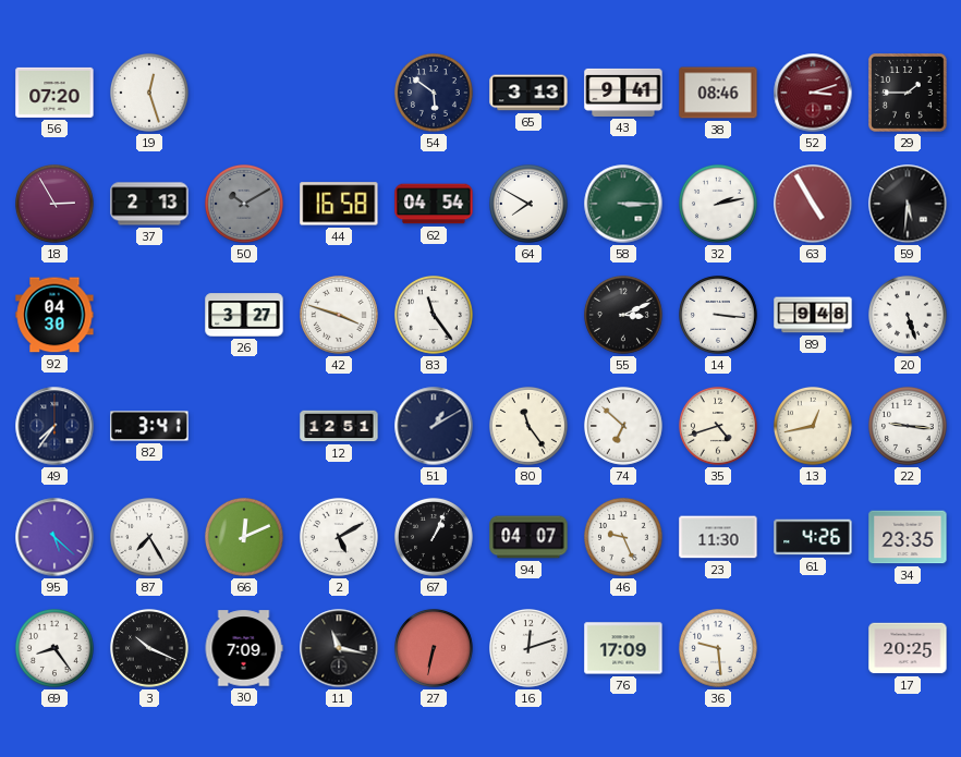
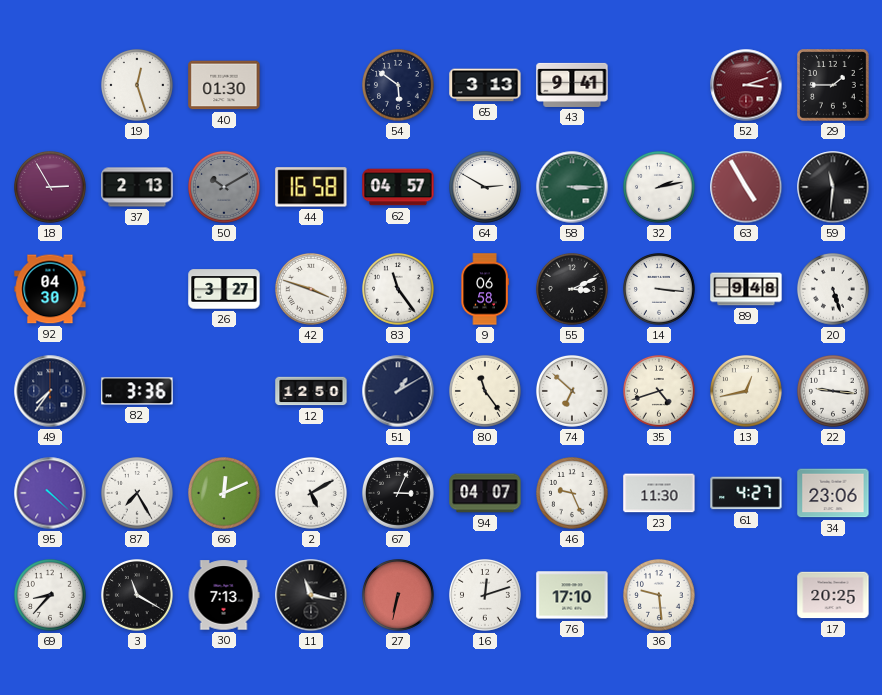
56: 07:20 -> none
40: none -> 01:30
38: 08:46 -> none
62: 04:54 -> 04:57
64: 7:50 -> 2:50
59: 5:31 -> 11:31
9: none -> 06:58
82: 3:41 -> 3:36
12: 12:51 -> 12:50
95: 5:22 -> 4:22
67: 1:04 -> 3:04
61: 4:26 -> 4:27
34: 23:35 -> 23:06
69: 8:24 -> 8:37
3: 10:19 -> 11:20
30: 7:09 -> 7:13
76: 17:09 -> 17:10
